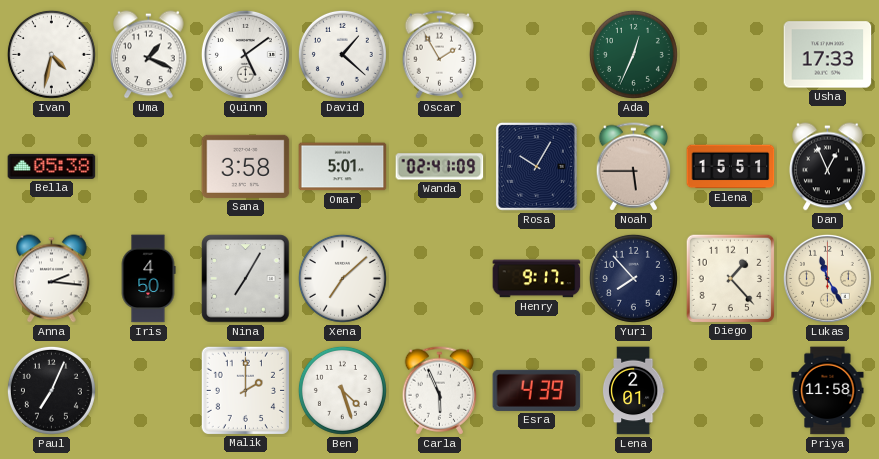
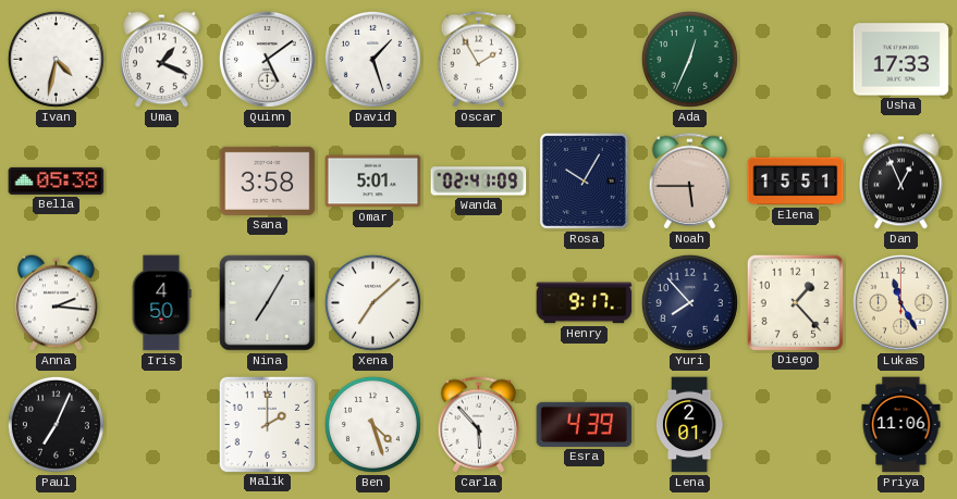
David: 1:22 -> 1:27
Carla: 5:56 -> 5:53
Priya: 11:58 -> 11:06
